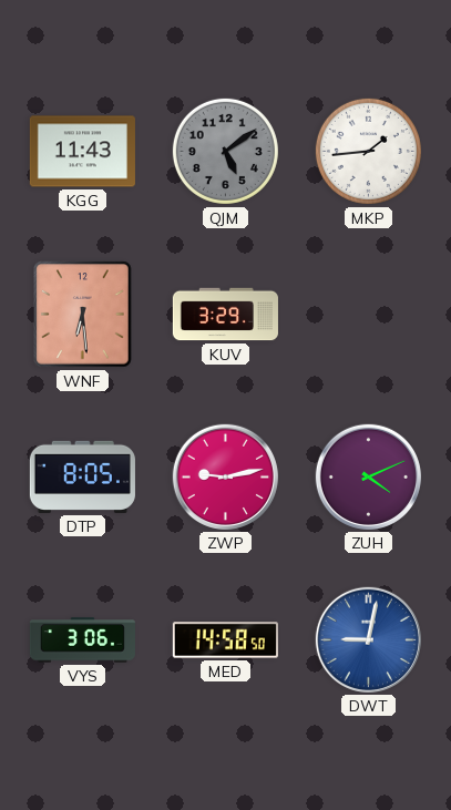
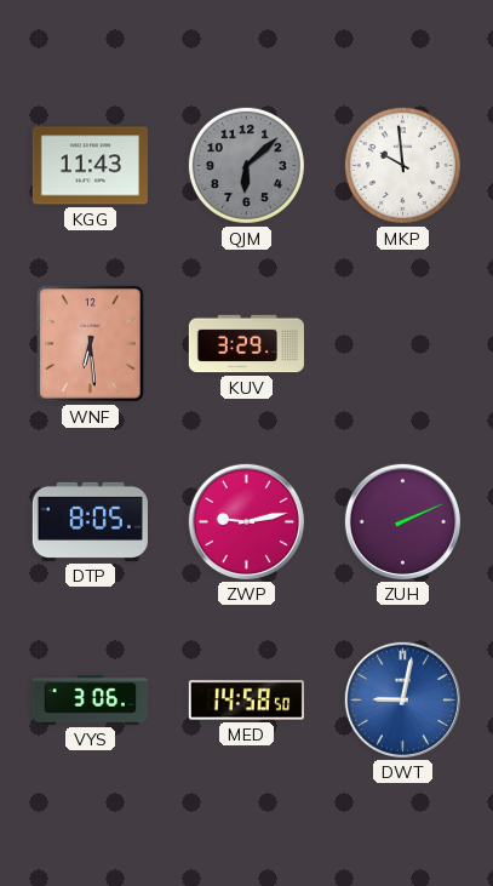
QJM: 5:09 -> 6:08
MKP: 1:44 -> 9:59
ZUH: 4:11 -> 2:11
